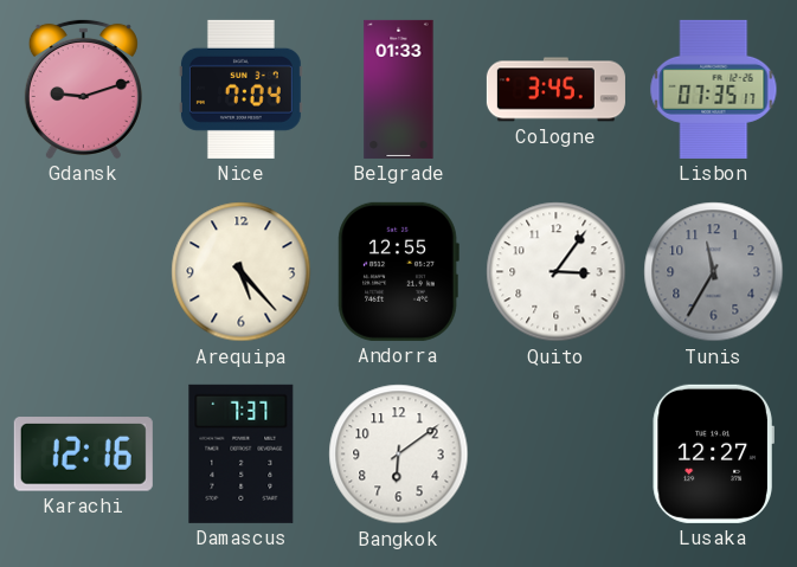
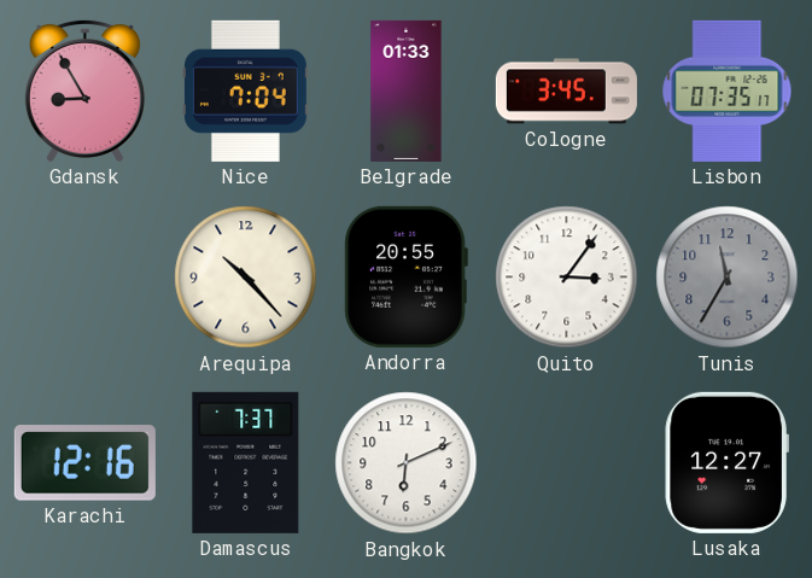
Gdansk: 9:12 -> 8:55
Arequipa: 5:23 -> 10:23
Andorra: 12:55 -> 20:55
Bangkok: 6:09 -> 6:11
